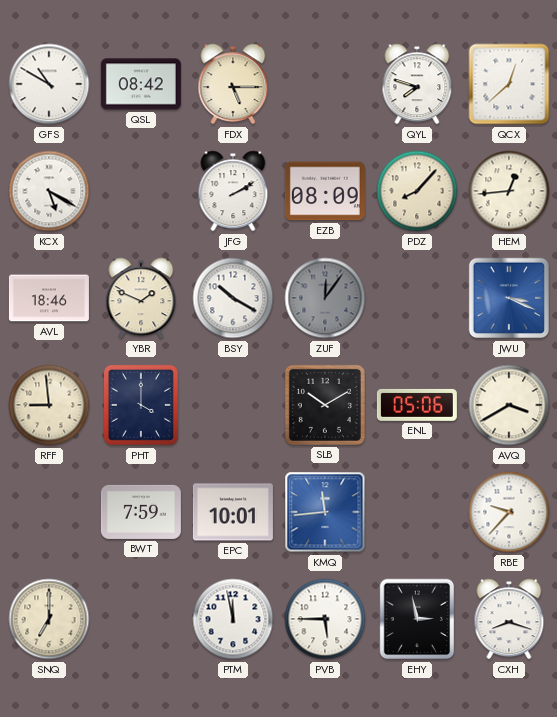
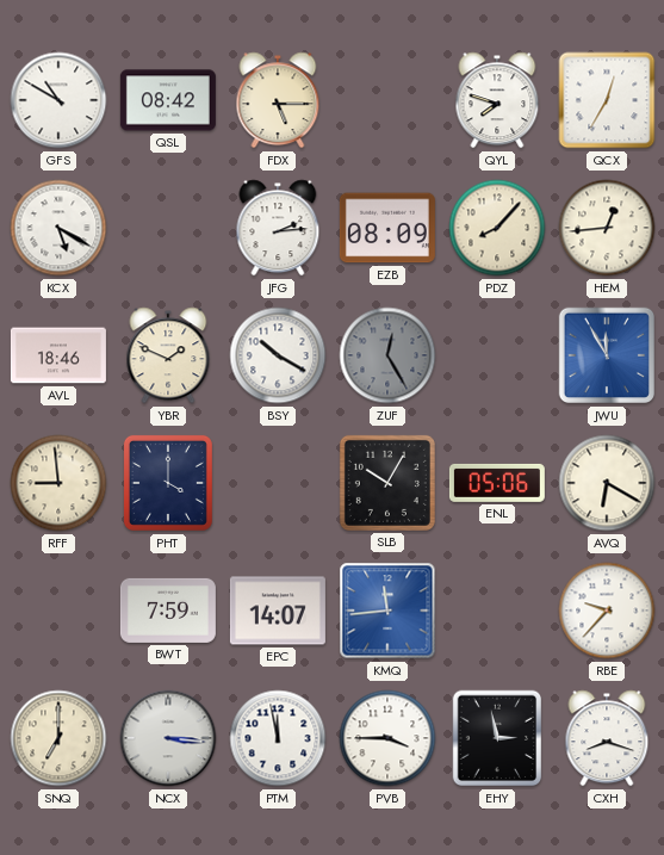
QCX: 12:38 -> 12:35
JFG: 2:10 -> 2:14
ZUF: 12:06 -> 12:25
JWU: 3:19 -> 11:55
SLB: 10:10 -> 10:05
AVQ: 3:40 -> 6:20
EPC: 10:01 -> 14:07
NCX: none -> 3:16
PVB: 5:45 -> 3:45
